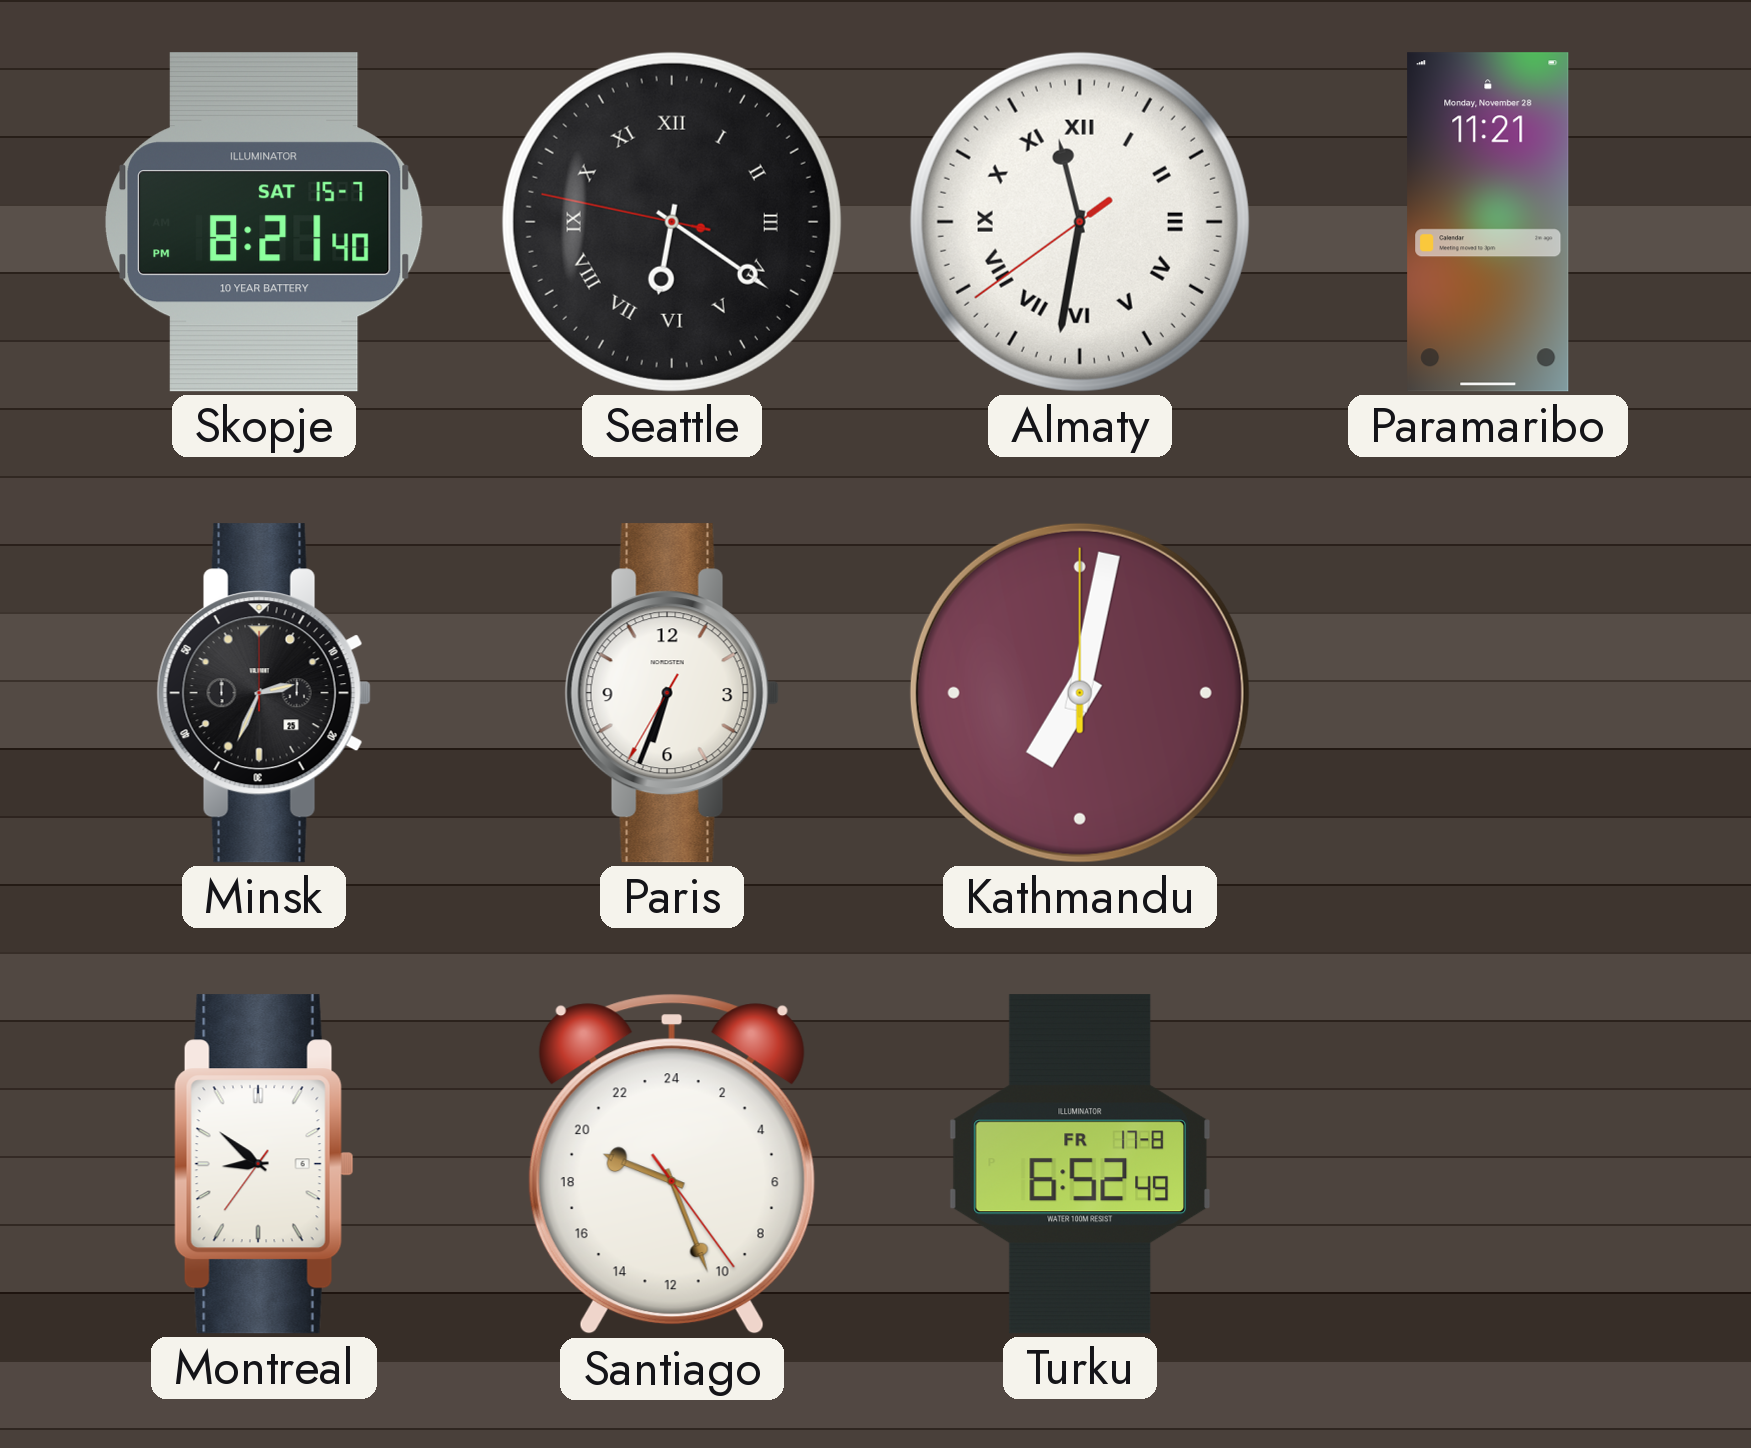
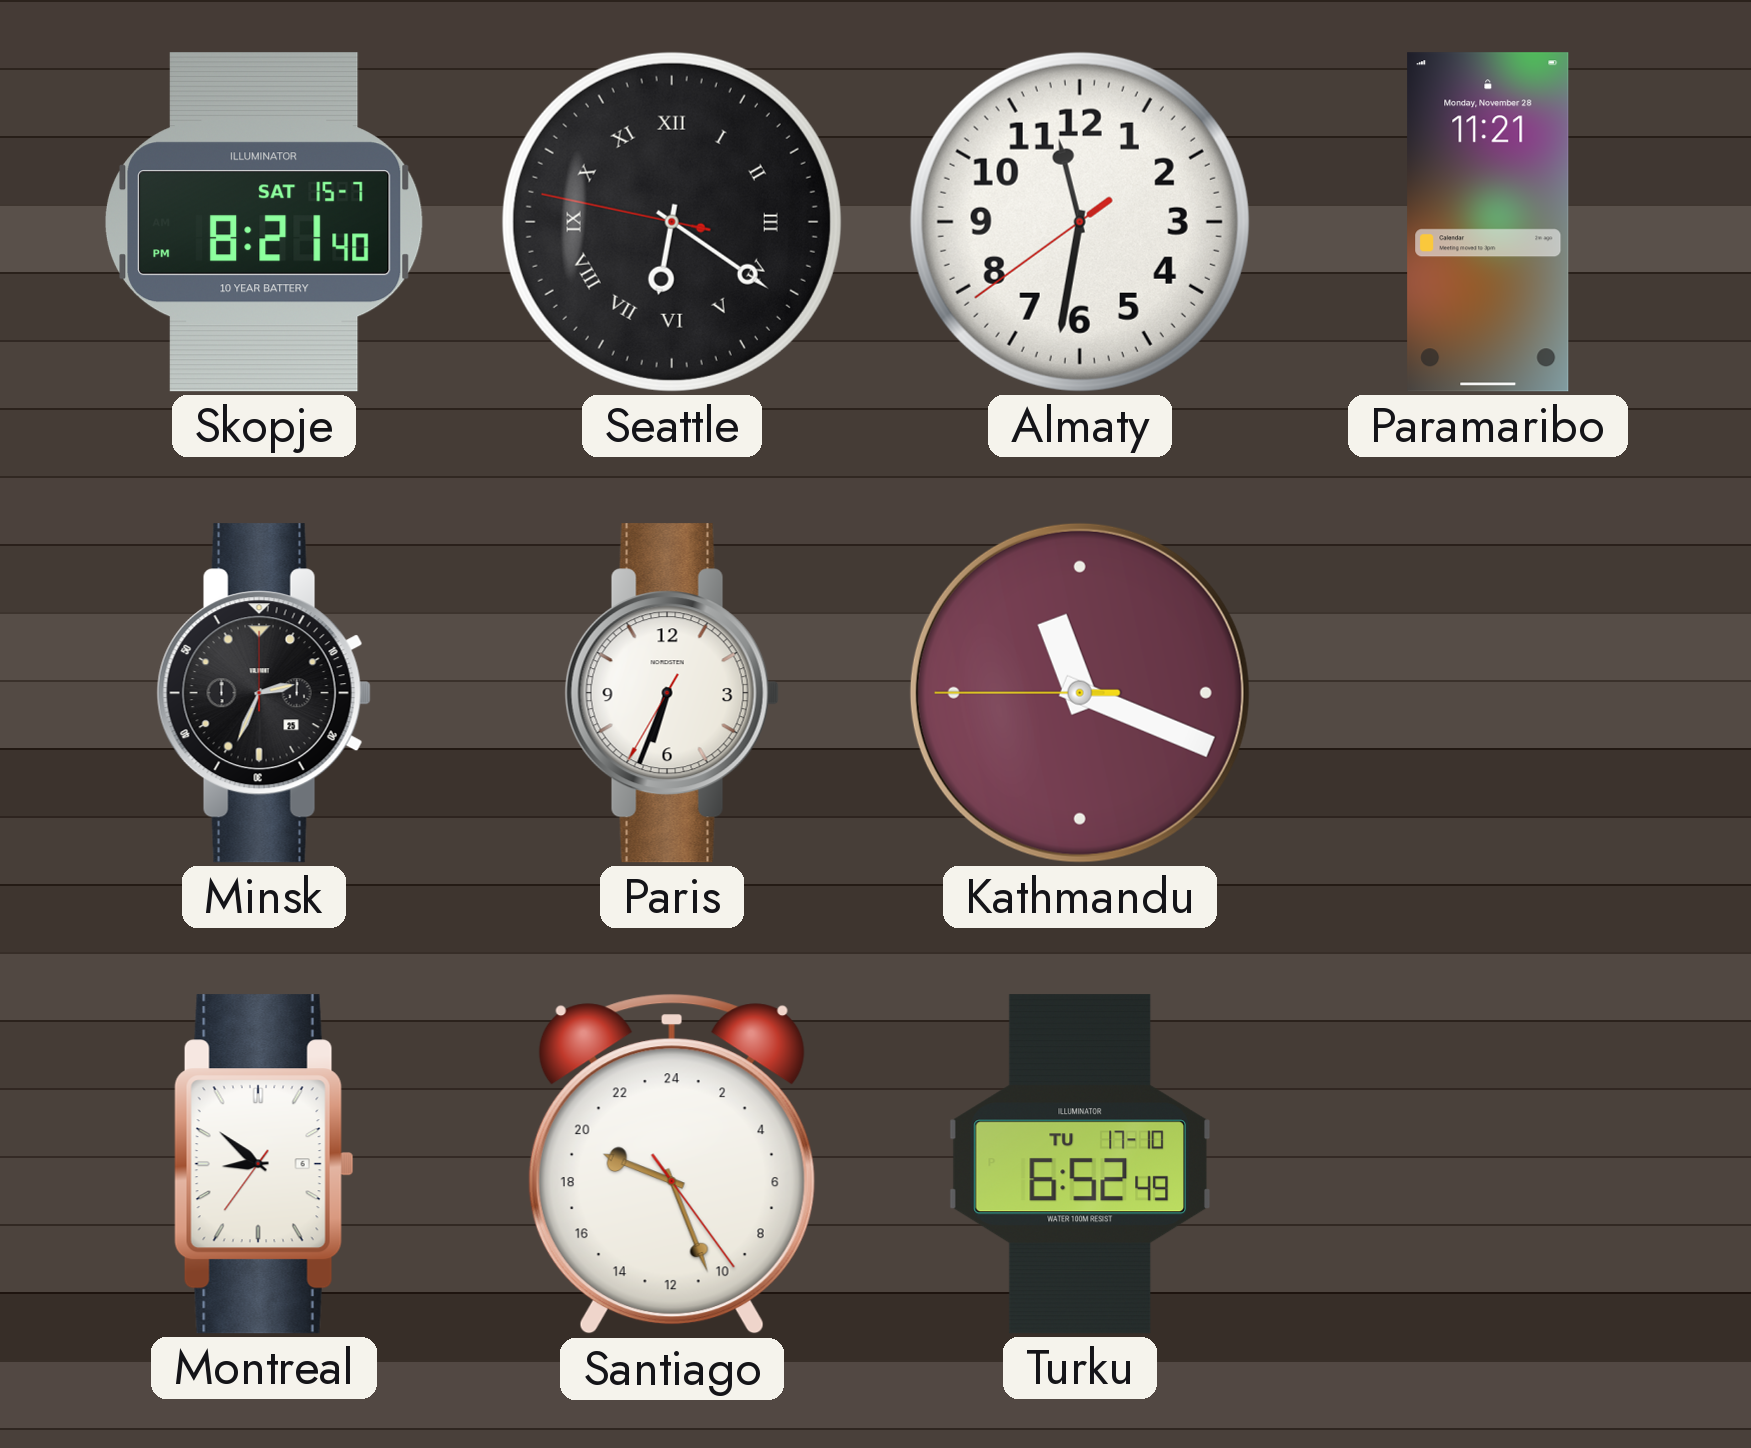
Almaty numerals: Roman -> Arabic
Kathmandu: 7:02 -> 11:18
Turku date: FR 17-8 -> TU 17-10
